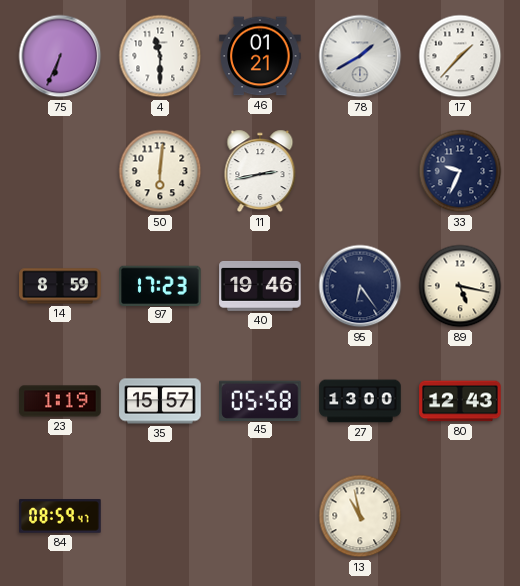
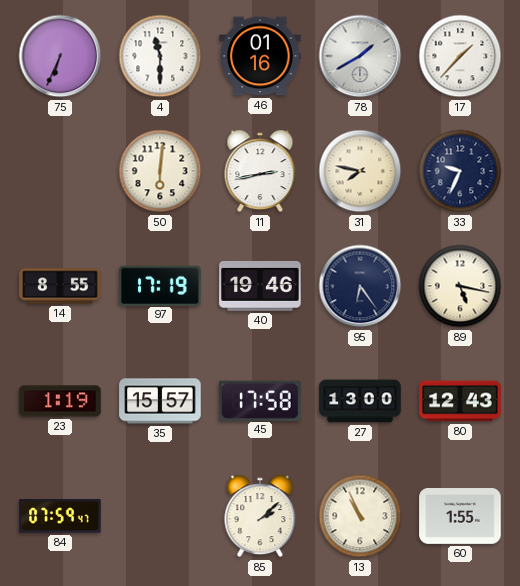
46: 01:21 -> 01:16
31: none -> 7:47
14: 8:59 -> 8:55
97: 17:23 -> 17:19
45: 05:58 -> 17:58
84: 08:59 -> 07:59
85: none -> 2:08
13: 10:58 -> 10:56
60: none -> 1:55
